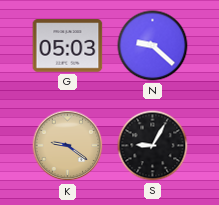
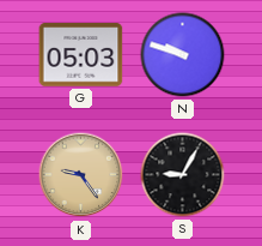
N: 9:22 -> 9:48
K: 9:21 -> 9:24
